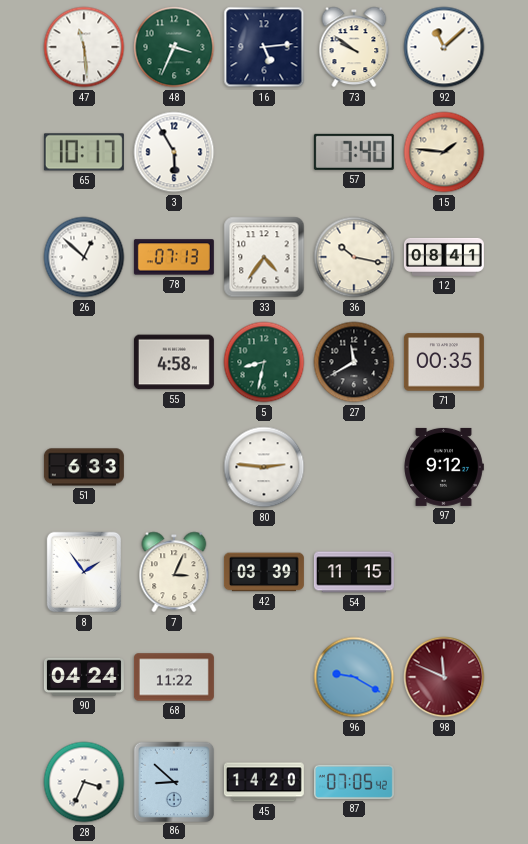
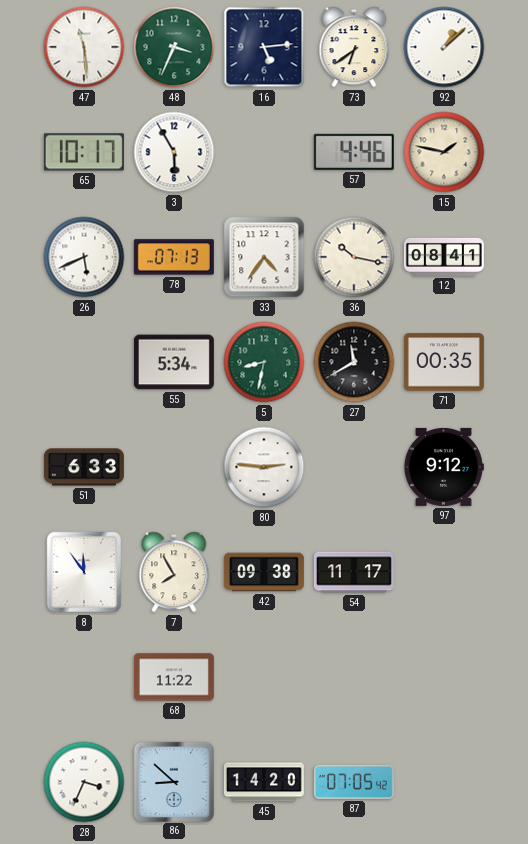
73: 9:51 -> 6:39
92: 11:08 -> 1:08
57: 7:40 -> 4:46
15: 1:46 -> 1:47
26: 12:52 -> 5:41
55: 4:58 -> 5:34
8: 1:54 -> 11:54
7: 3:04 -> 7:55
42: 03:39 -> 09:38
54: 11:15 -> 11:17
90: 04:24 -> none
96: 9:20 -> none
98: 11:49 -> none
